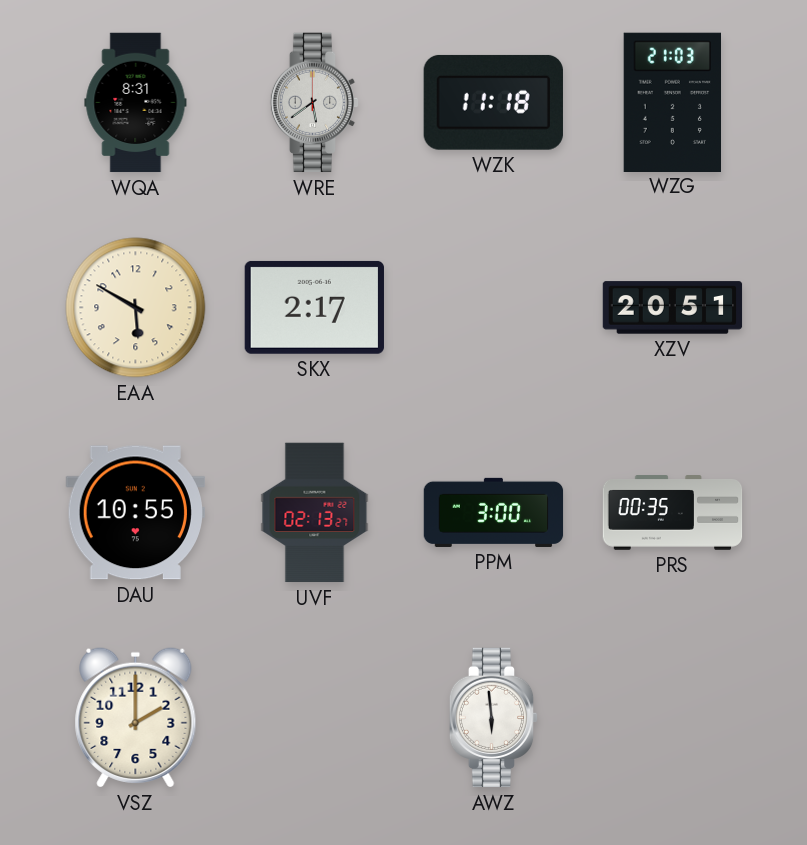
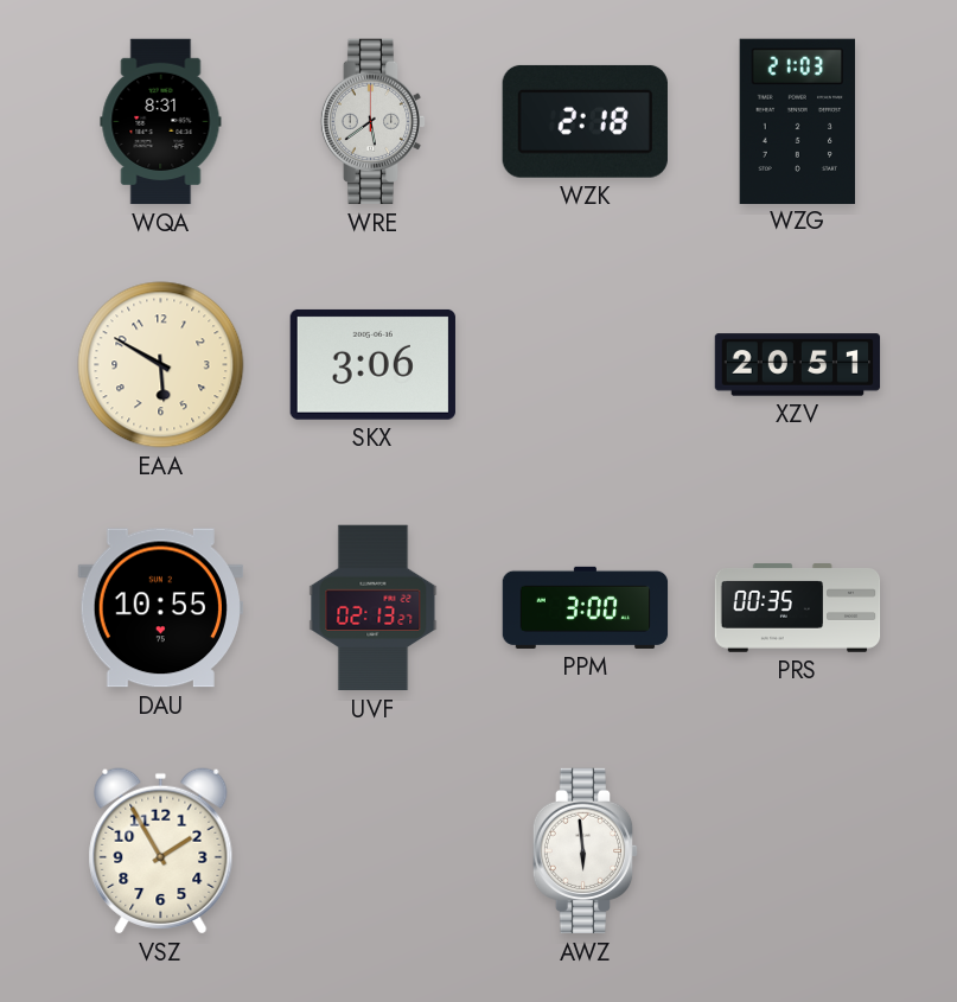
WZK: 11:18 -> 2:18
SKX: 2:17 -> 3:06
VSZ: 2:00 -> 1:55
